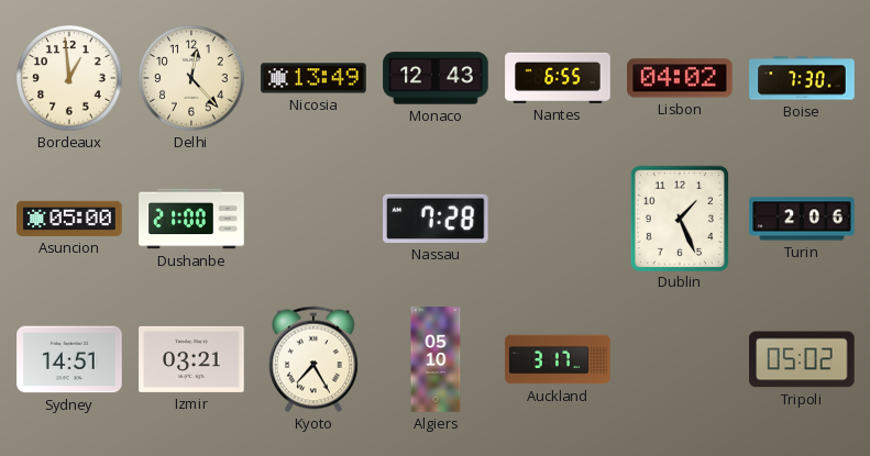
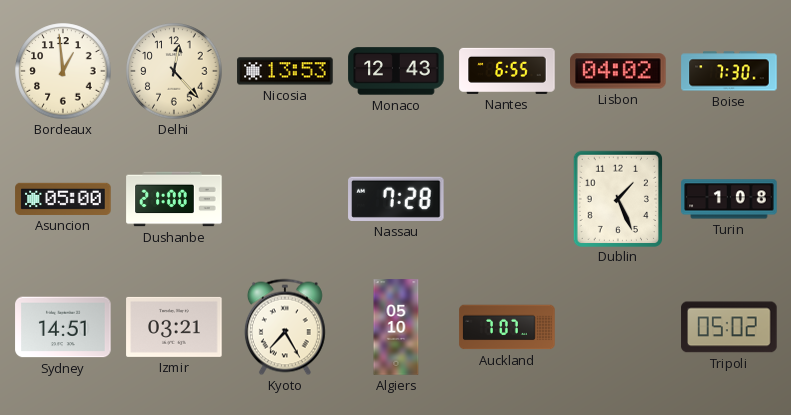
Nicosia: 13:49 -> 13:53
Turin: 2:06 -> 1:08
Auckland: 3:17 -> 7:07
